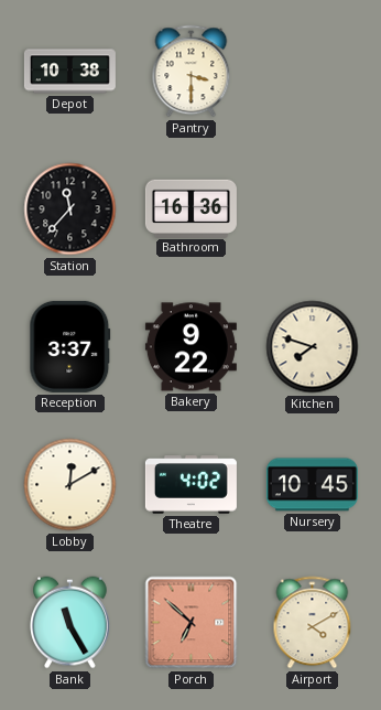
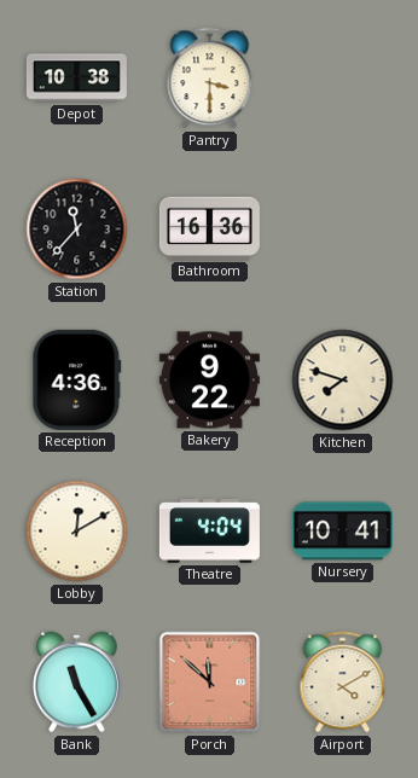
Reception: 3:37 -> 4:36
Theatre: 4:02 -> 4:04
Nursery: 10:45 -> 10:41
Porch: 6:52 -> 11:52
